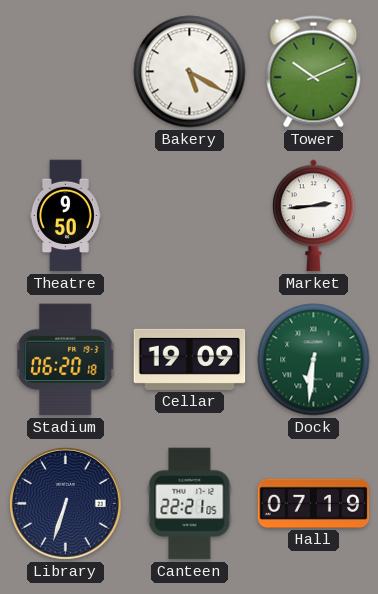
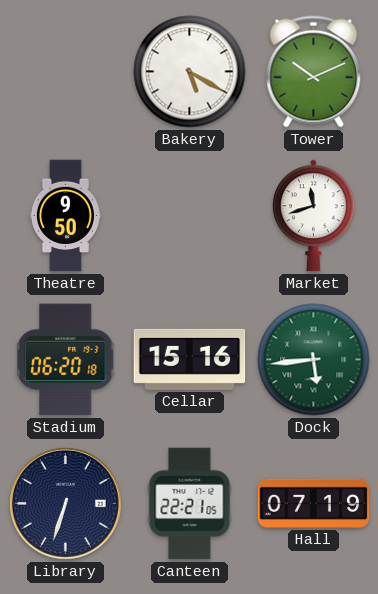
Market: 2:44 -> 11:42
Cellar: 19:09 -> 15:16
Dock: 6:31 -> 5:44
